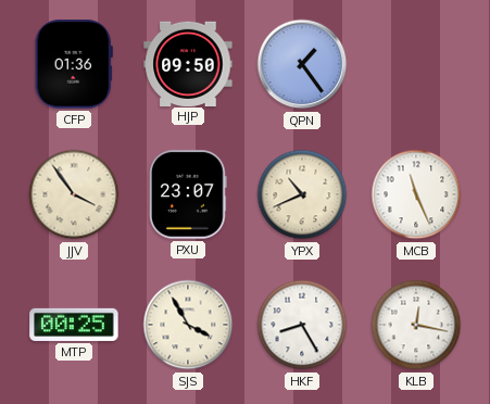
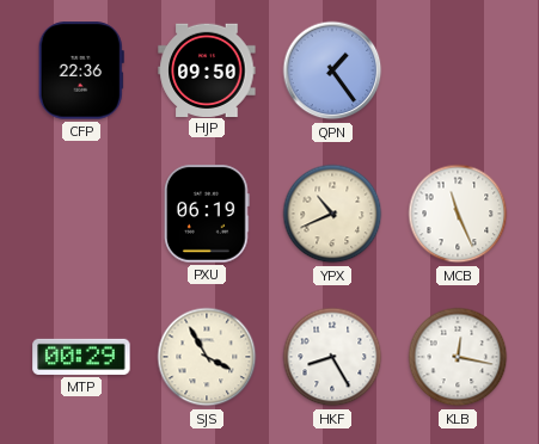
CFP: 01:36 -> 22:36
JJV: 3:54 -> none
PXU: 23:07 -> 06:19
MTP: 00:25 -> 00:29
